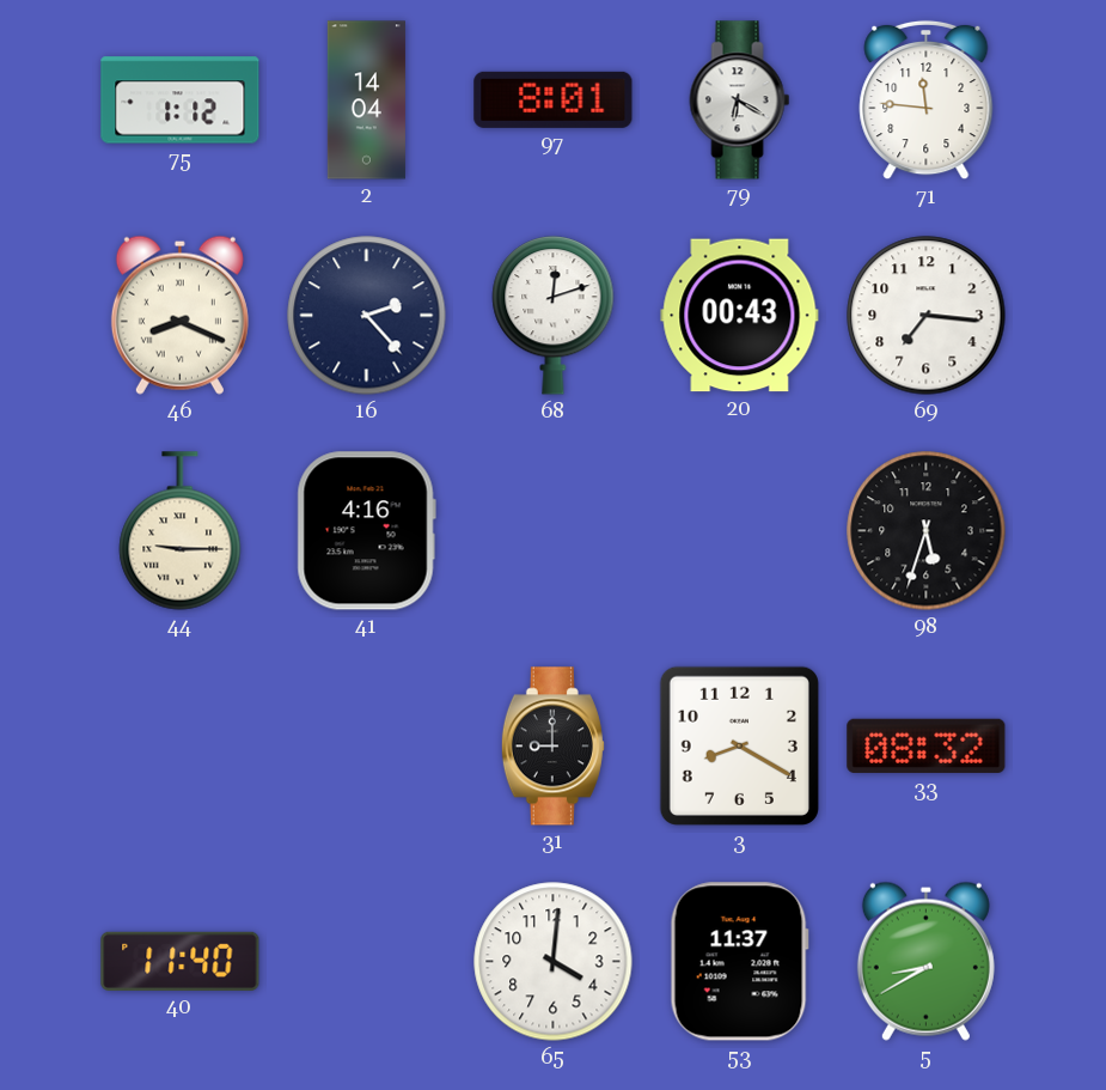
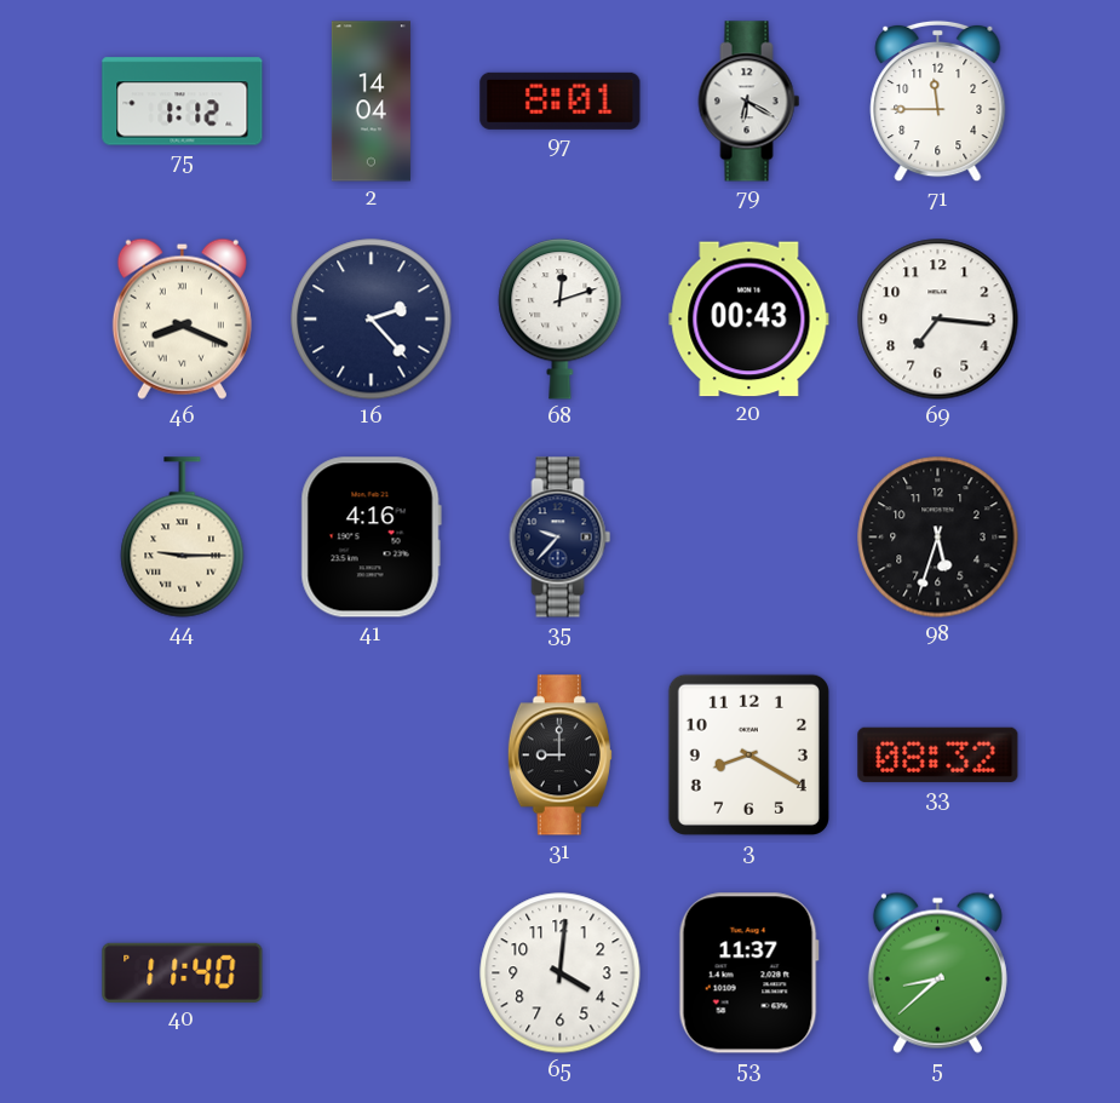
71: 11:46 -> 11:45
35: none -> 9:37
5: 8:40 -> 8:38
